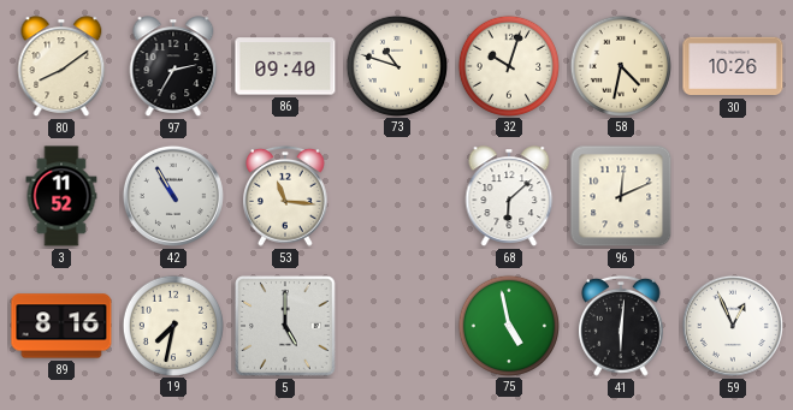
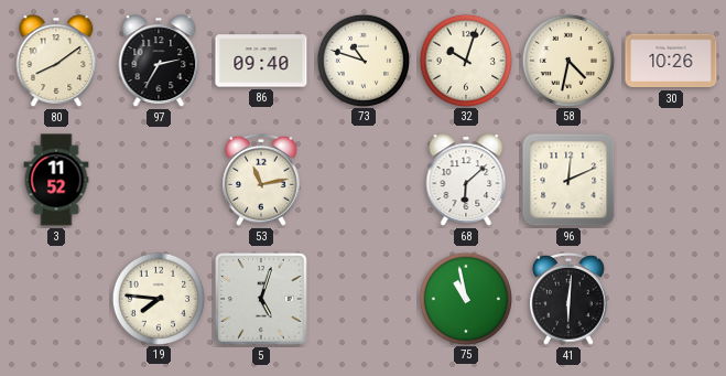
42: 10:55 -> none
53: 11:16 -> 11:13
89: 8:16 -> none
19: 7:32 -> 7:46
5: 5:00 -> 5:03
75: 4:58 -> 10:58
59: 12:56 -> none
